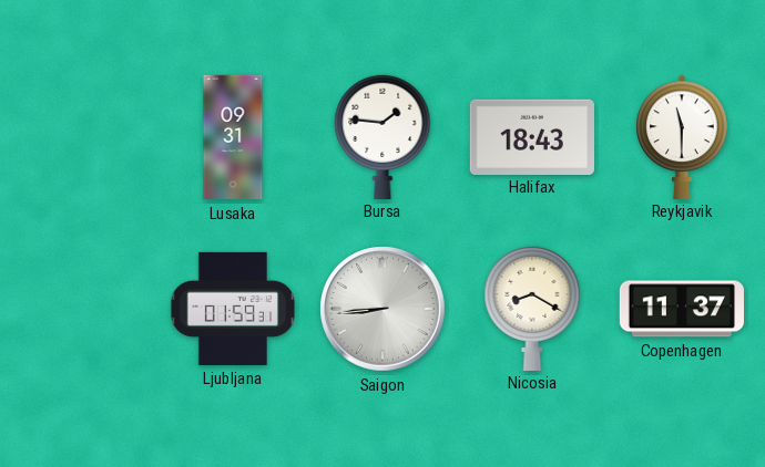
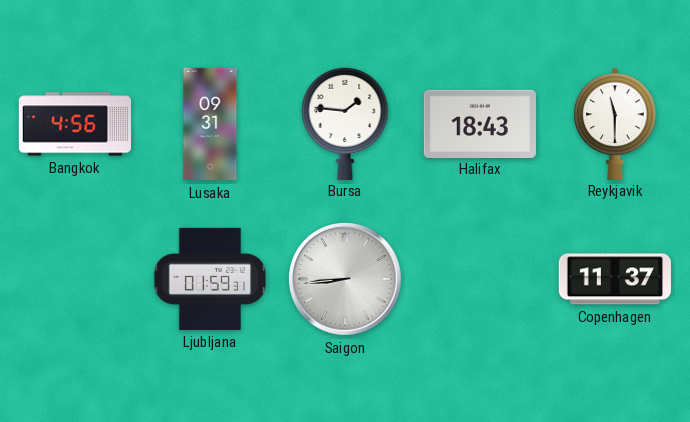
Bangkok: none -> 4:56
Nicosia: 8:20 -> none
